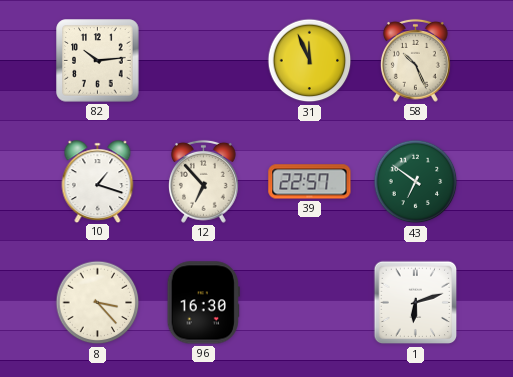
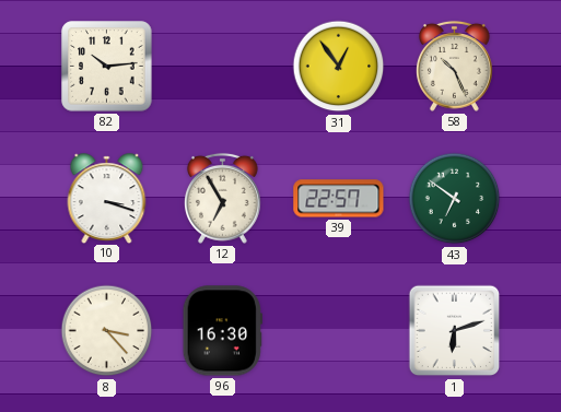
31: 11:56 -> 12:54
10: 1:18 -> 3:18
12: 6:53 -> 6:55
